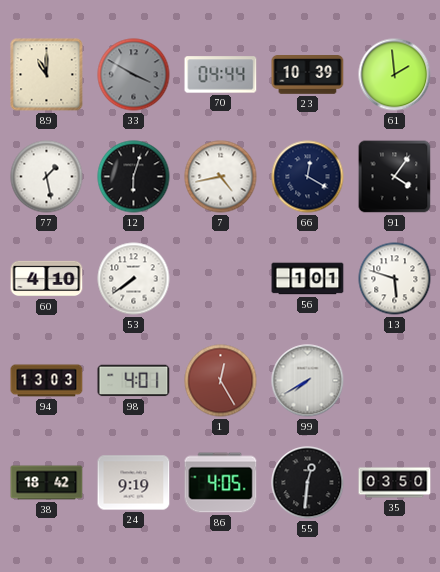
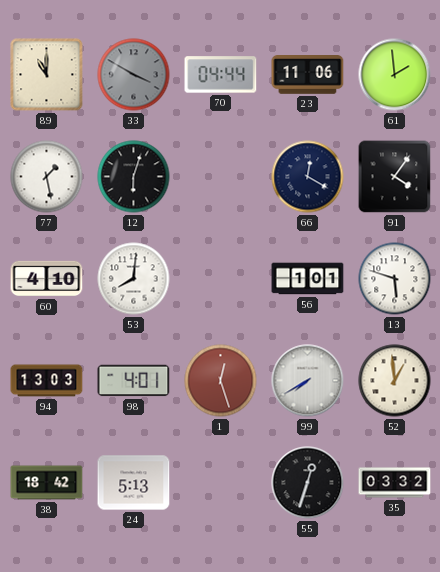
23: 10:39 -> 11:06
7: 4:43 -> none
53: 7:39 -> 8:01
1: 12:25 -> 12:27
52: none -> 12:59
24: 9:19 -> 5:13
86: 4:05 -> none
55: 12:31 -> 12:33
35: 03:50 -> 03:32
